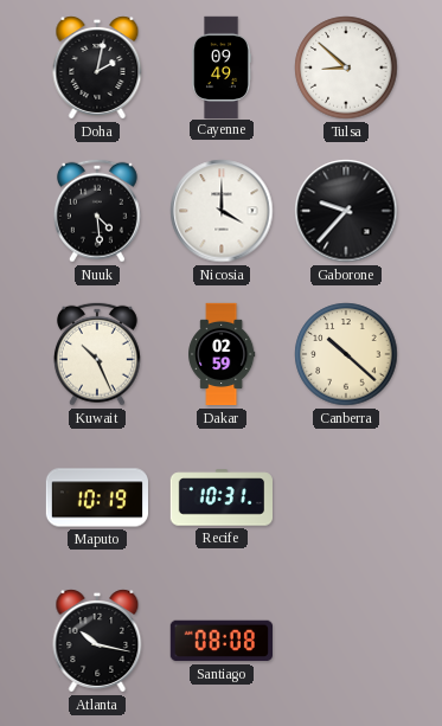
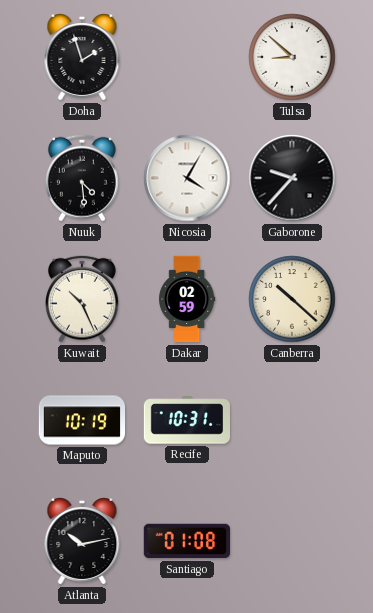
Doha: 2:02 -> 1:57
Cayenne: 09:49 -> none
Nicosia: 4:00 -> 4:05
Atlanta: 10:17 -> 10:13
Santiago: 08:08 -> 01:08
